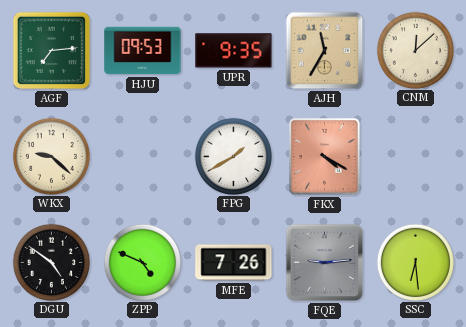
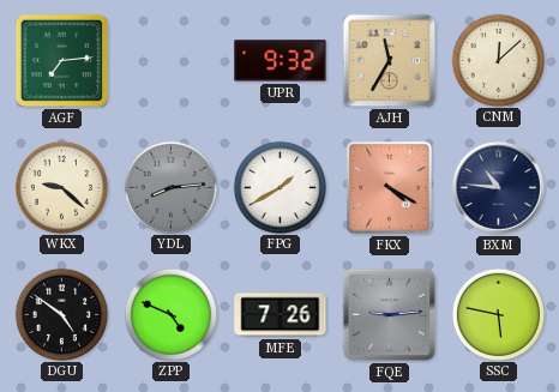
HJU: 09:53 -> none
UPR: 9:35 -> 9:32
YDL: none -> 8:14
BXM: none -> 10:46
SSC: 6:29 -> 5:47
